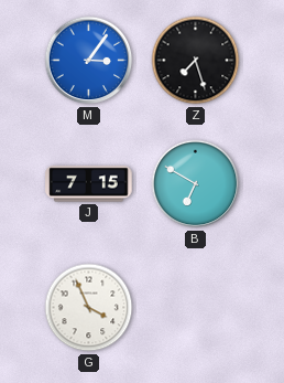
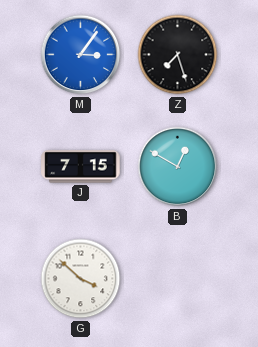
B: 6:50 -> 12:50
G: 3:56 -> 3:52
